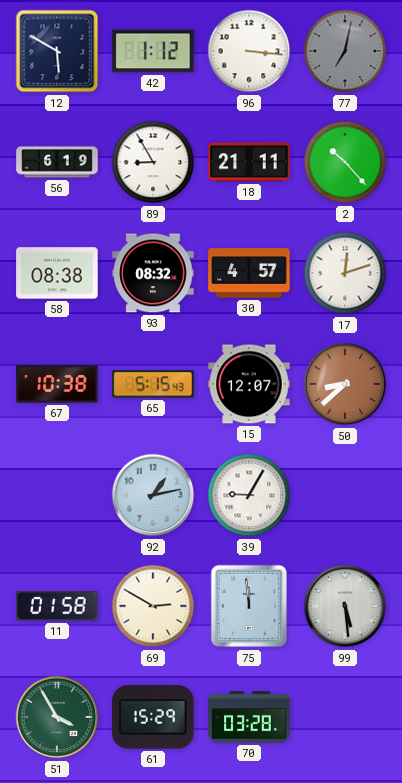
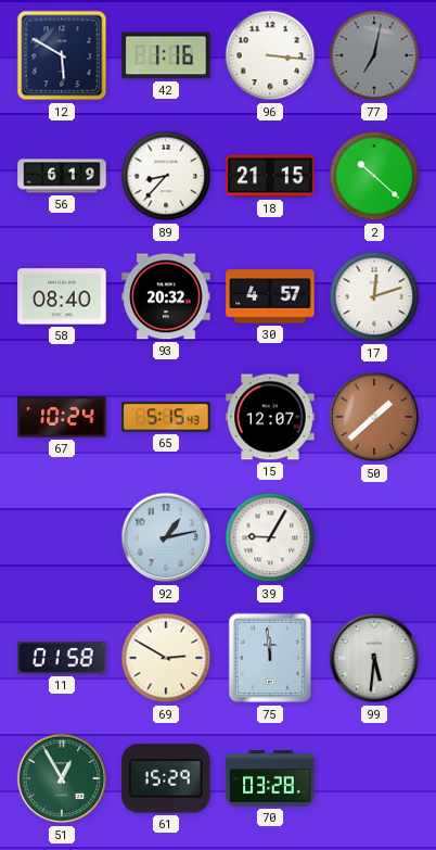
42: 1:12 -> 1:16
89: 8:55 -> 8:37
18: 21:11 -> 21:15
2: 10:23 -> 10:22
58: 08:38 -> 08:40
93: 08:32 -> 20:32
67: 10:38 -> 10:24
50: 8:38 -> 1:38
99: 5:29 -> 5:31
51: 3:55 -> 12:55
